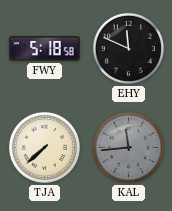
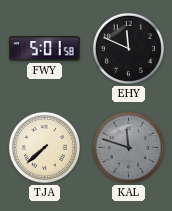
FWY: 5:18 -> 5:01
KAL: 11:44 -> 11:48
